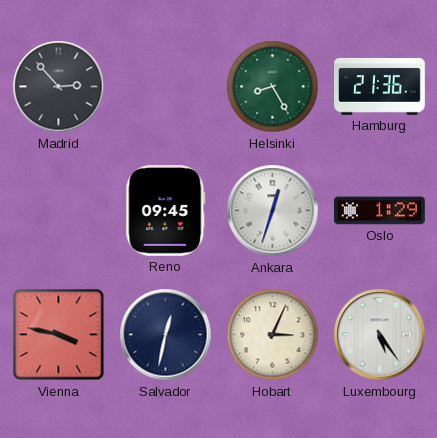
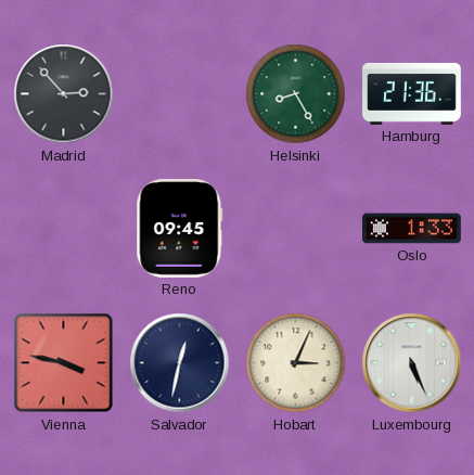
Ankara: 12:33 -> none
Oslo: 1:29 -> 1:33
Luxembourg: 5:24 -> 5:26
